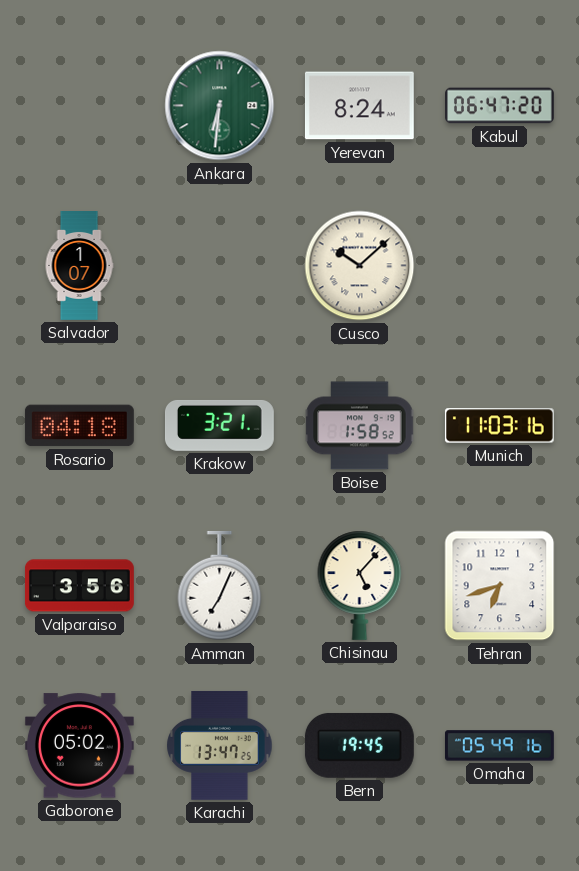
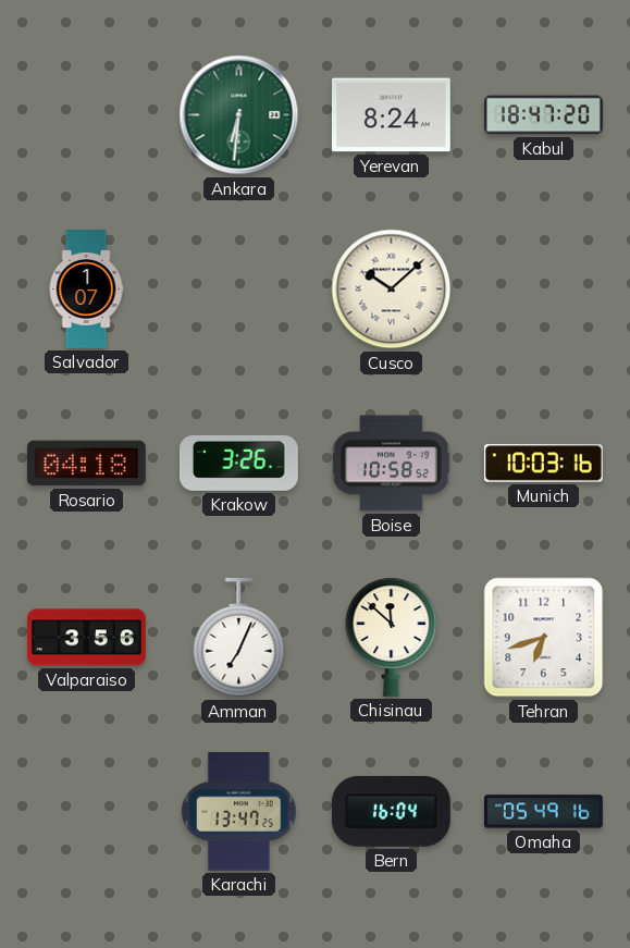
Kabul: 06:47 -> 18:47
Krakow: 3:21 -> 3:26
Boise: 1:58 -> 10:58
Munich: 11:03 -> 10:03
Chisinau: 5:07 -> 11:52
Gaborone: 05:02 -> none
Bern: 19:45 -> 16:04
